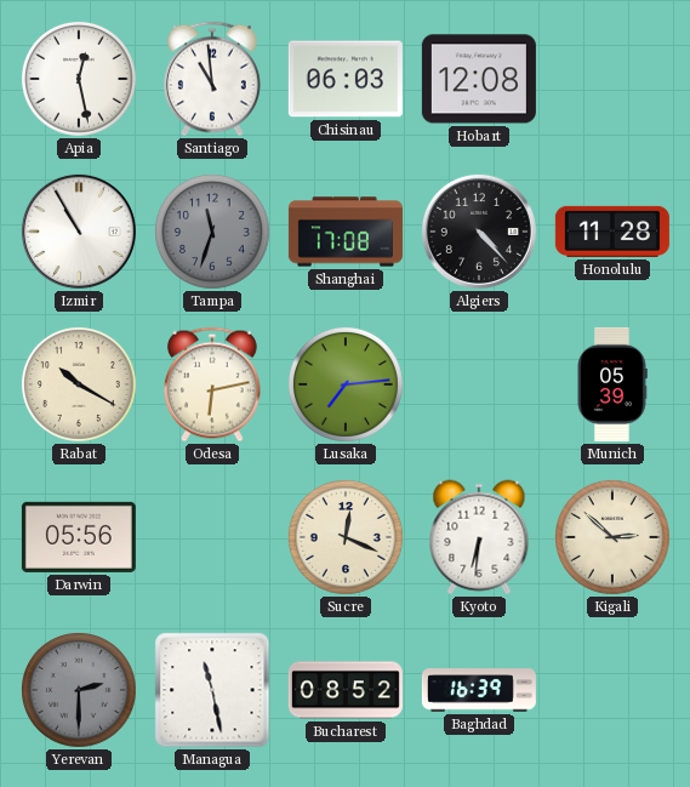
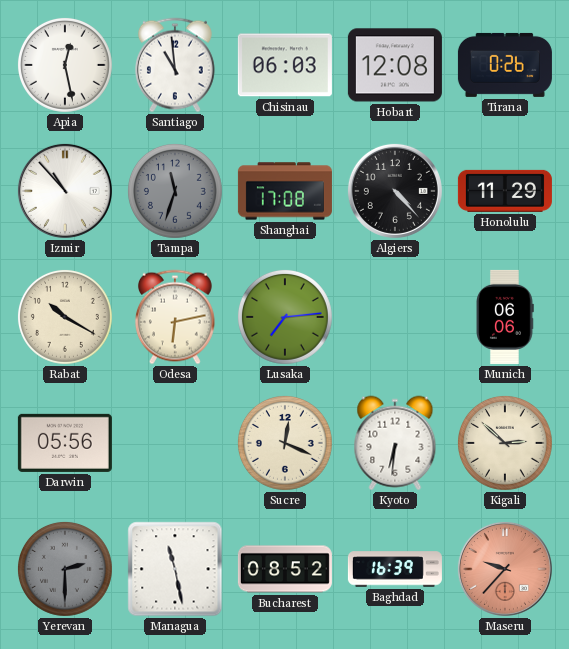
Tirana: none -> 0:26
Izmir: 10:55 -> 10:53
Honolulu: 11:28 -> 11:29
Munich: 05:39 -> 06:06
Maseru: none -> 9:37
